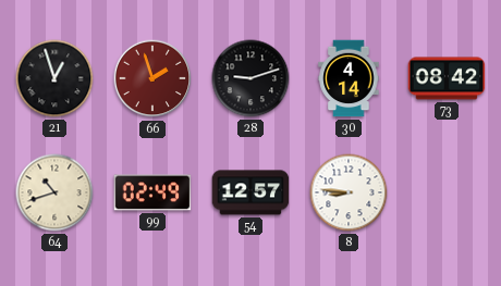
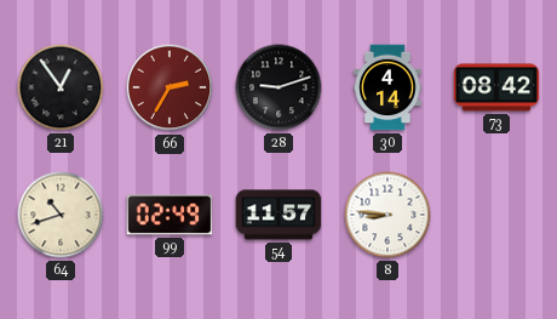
21: 12:57 -> 12:54
66: 1:57 -> 2:35
54: 12:57 -> 11:57
